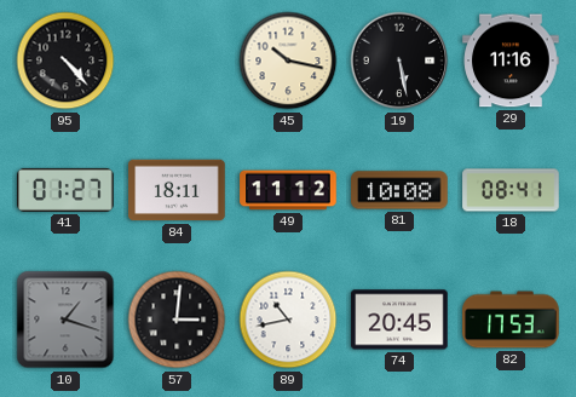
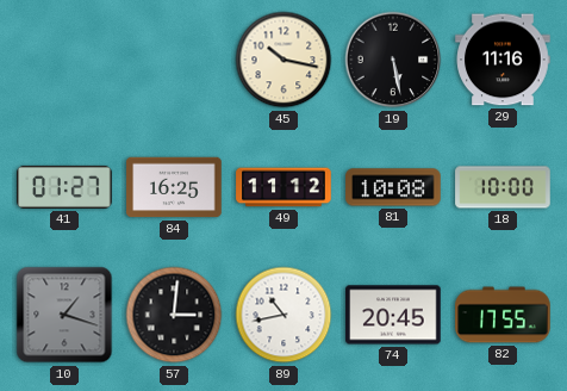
95: 4:23 -> none
84: 18:11 -> 16:25
18: 08:41 -> 10:00
82: 17:53 -> 17:55
